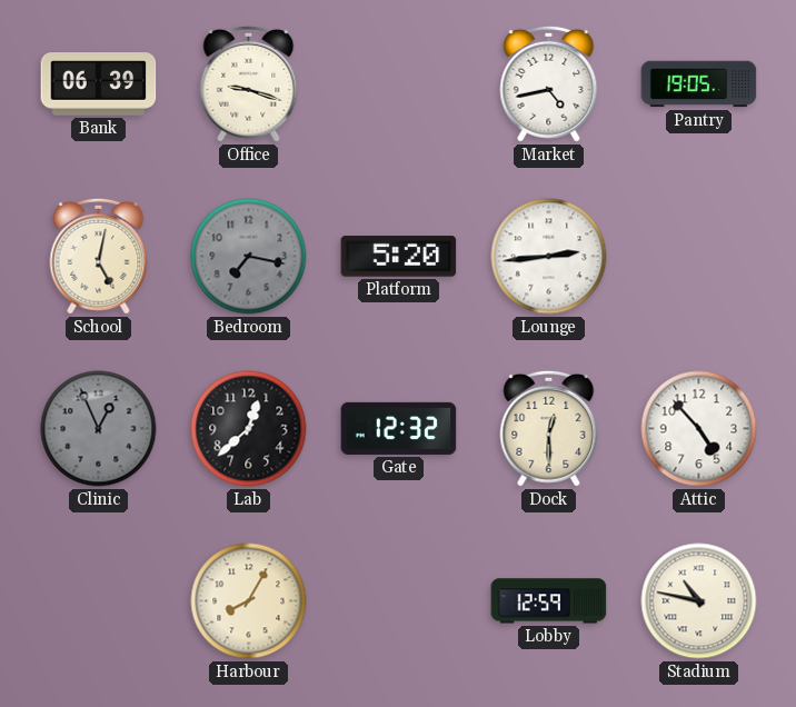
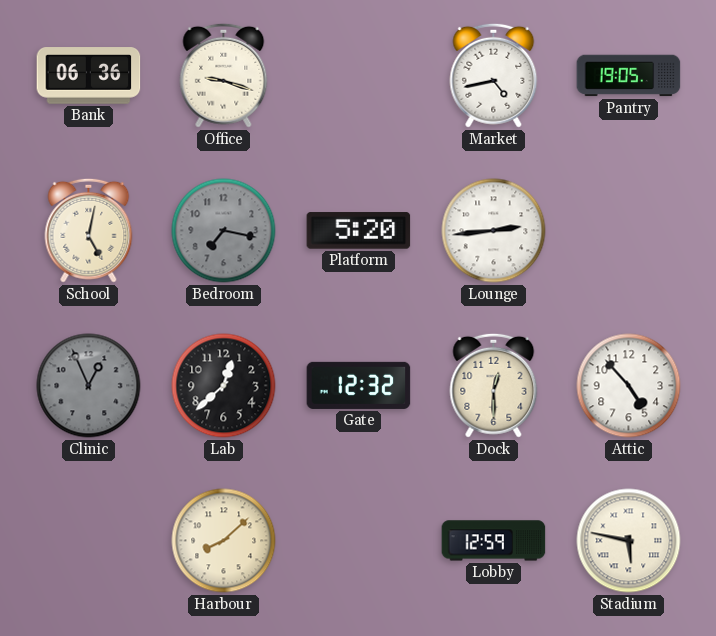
Bank: 06:39 -> 06:36
Harbour: 8:05 -> 8:08
Stadium: 10:47 -> 5:47
